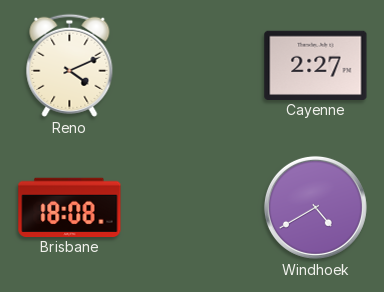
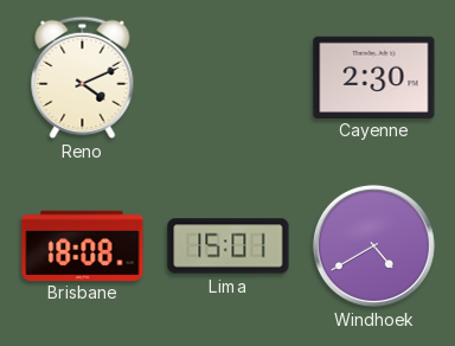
Cayenne: 2:27 -> 2:30
Lima: none -> 15:01
